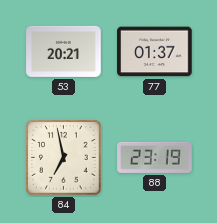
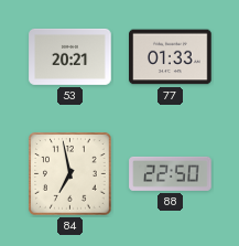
77: 01:37 -> 01:33
88: 23:19 -> 22:50
